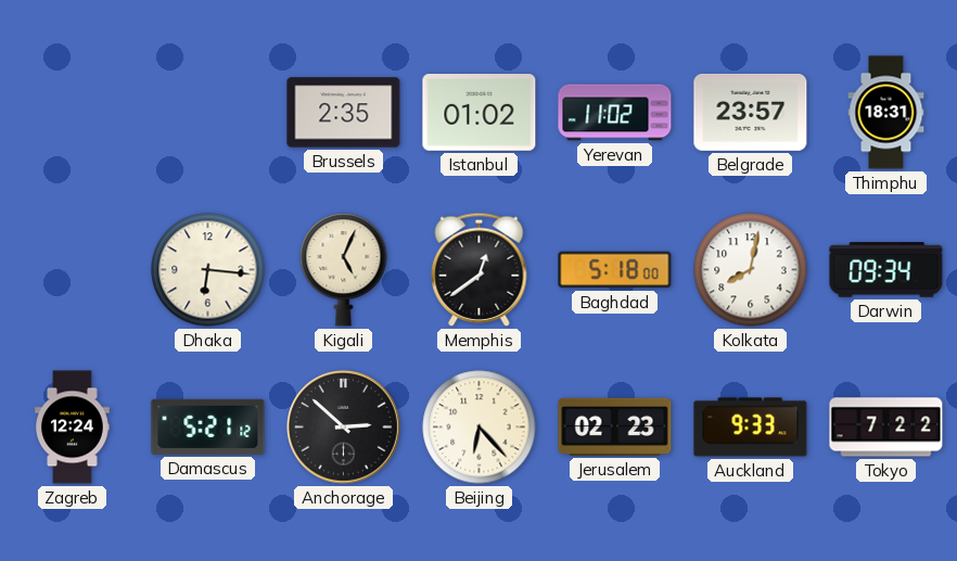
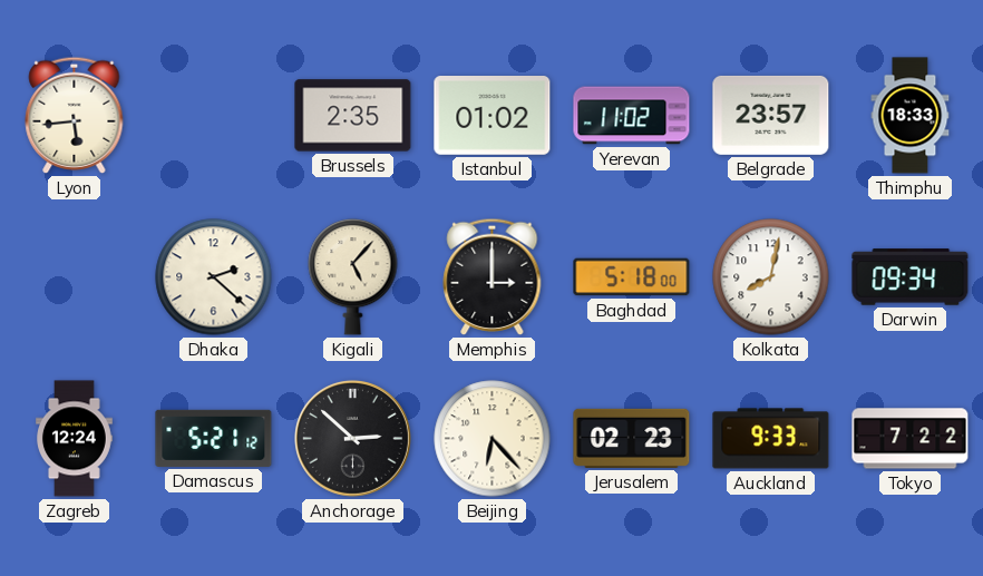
Lyon: none -> 5:44
Thimphu: 18:31 -> 18:33
Dhaka: 6:16 -> 2:22
Kigali: 5:04 -> 5:07
Memphis: 12:39 -> 3:00
